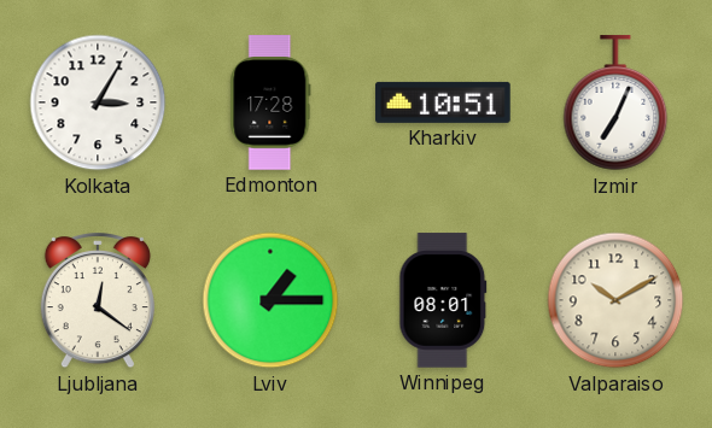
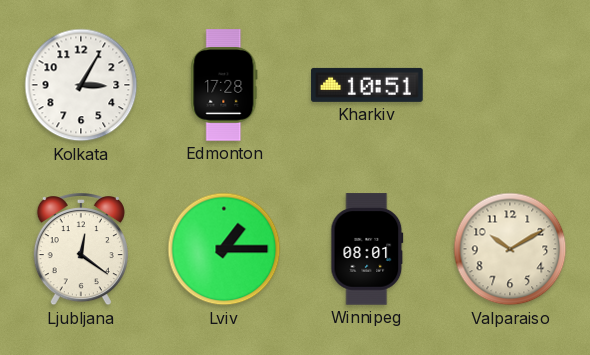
Izmir: 7:04 -> none
